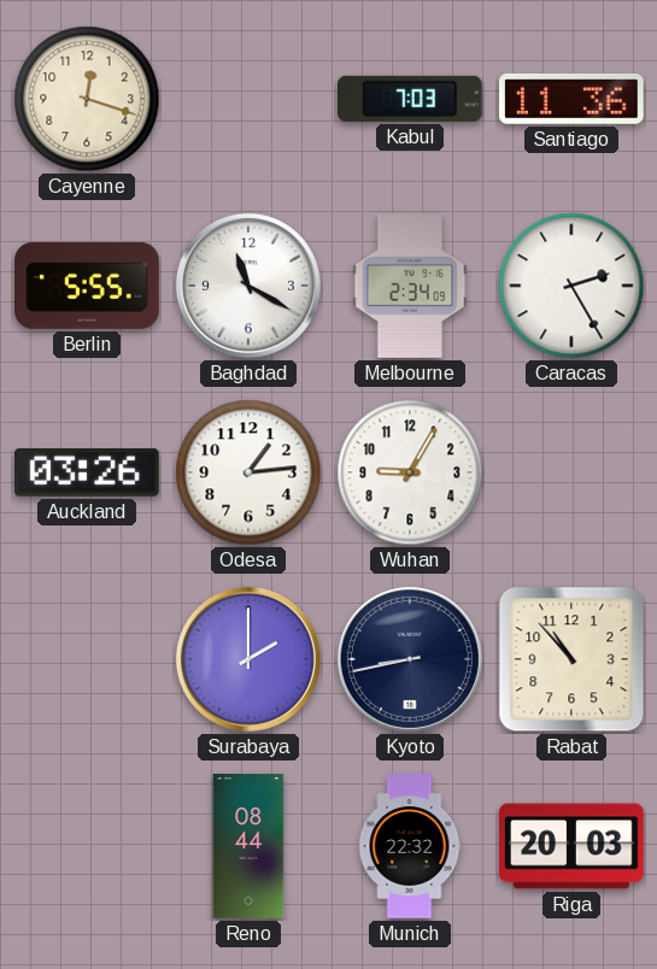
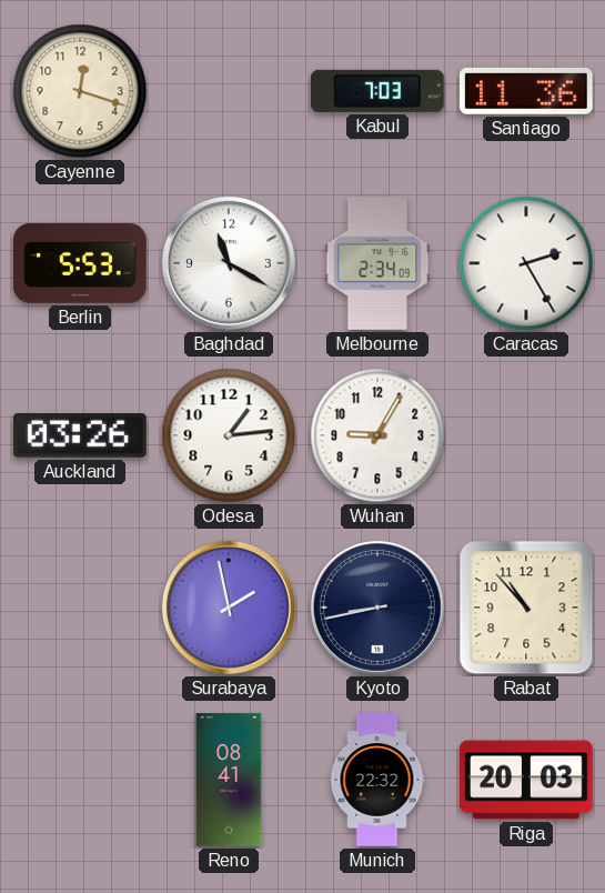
Berlin: 5:55 -> 5:53
Surabaya: 2:00 -> 1:58
Reno: 08:44 -> 08:41
